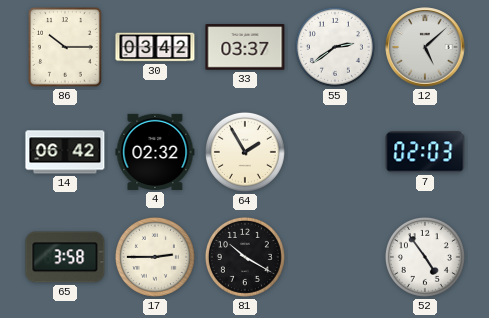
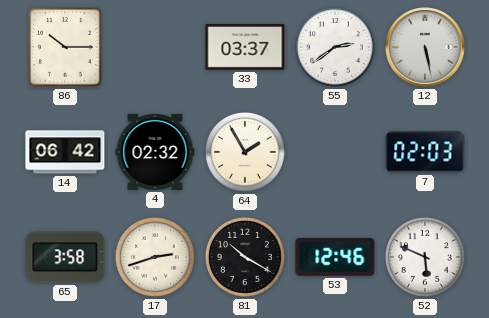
30: 03:42 -> none
12: 5:08 -> 5:28
17: 2:45 -> 2:42
53: none -> 12:46
52: 4:54 -> 5:49
